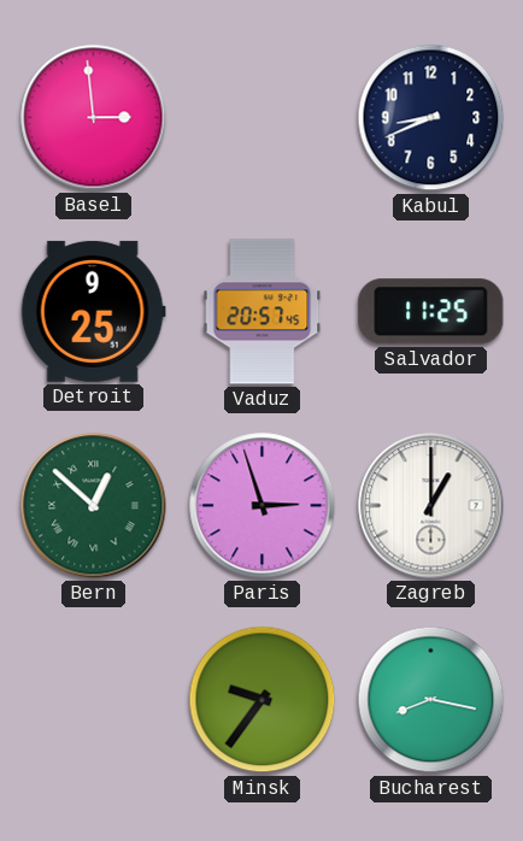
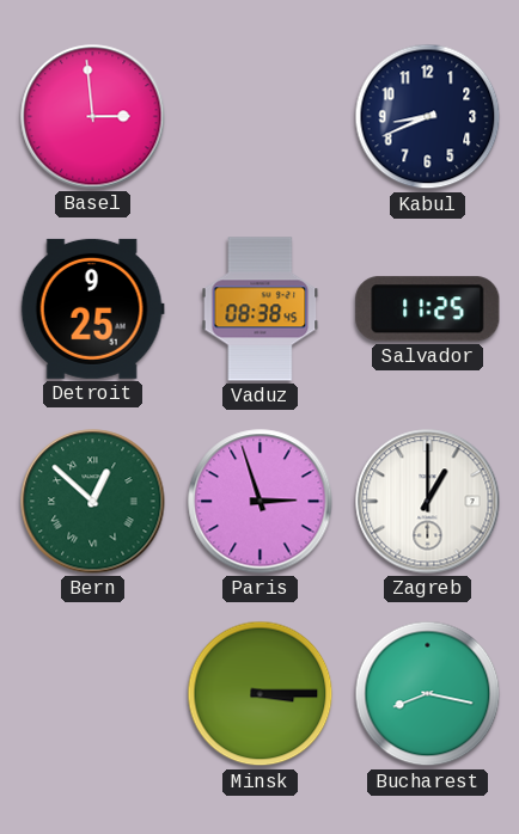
Vaduz: 20:57 -> 08:38
Minsk: 9:36 -> 3:15
